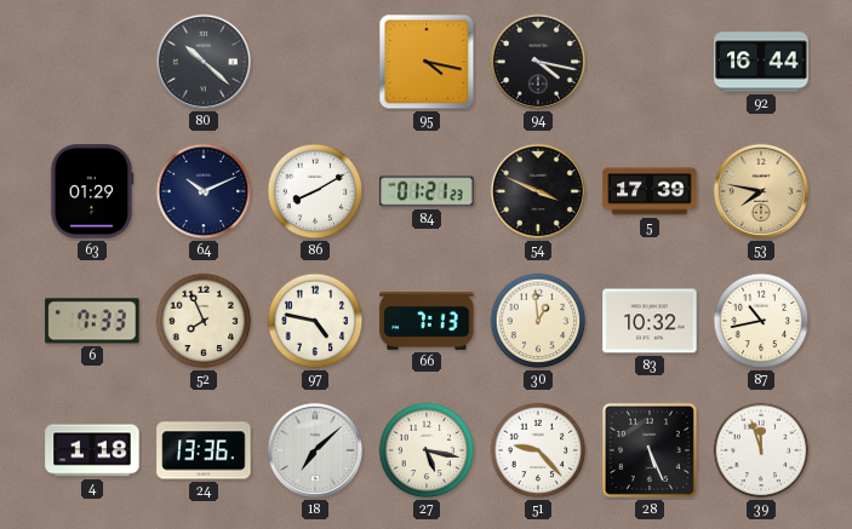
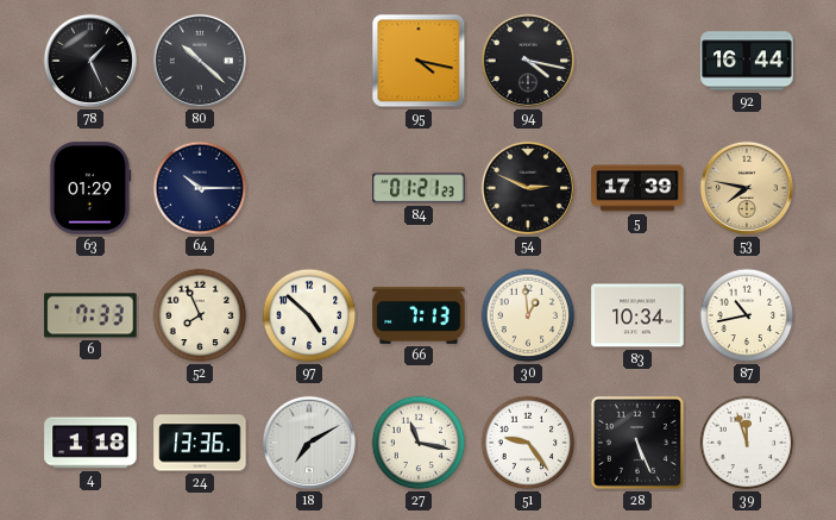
78: none -> 1:26
64: 10:11 -> 10:15
86: 8:10 -> none
54: 3:49 -> 2:49
97: 4:47 -> 4:52
83: 10:32 -> 10:34
18: 7:08 -> 7:10
27: 5:17 -> 11:17
51: 9:23 -> 9:24
